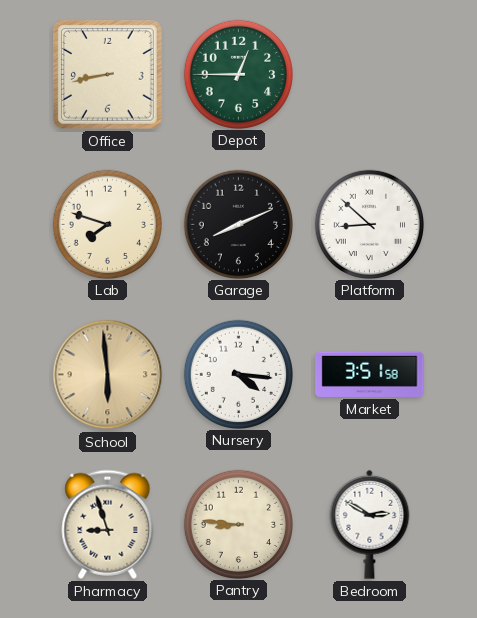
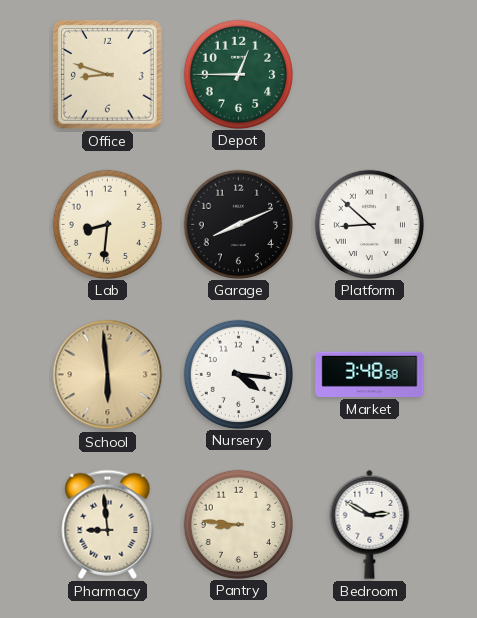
Office: 8:43 -> 8:48
Lab: 7:48 -> 8:31
Market: 3:51 -> 3:48
Pharmacy: 8:57 -> 8:59
